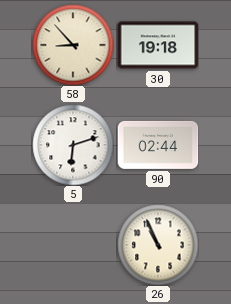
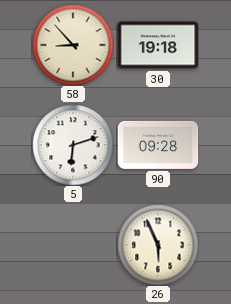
90: 02:44 -> 09:28
26: 10:56 -> 5:56
